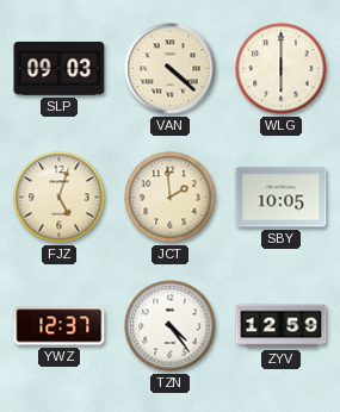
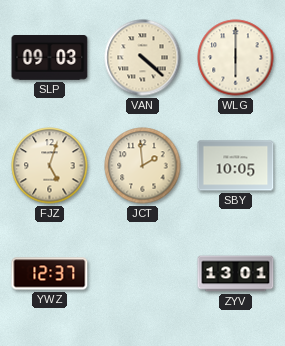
TZN: 4:24 -> none
ZYV: 12:59 -> 13:01
